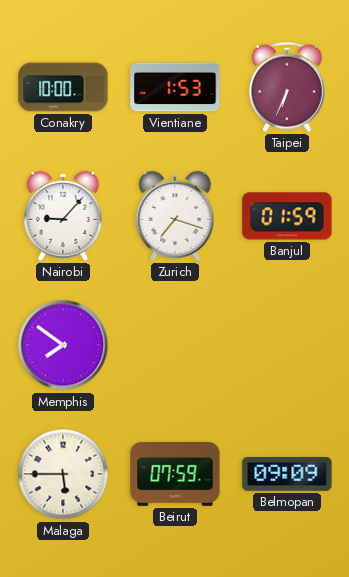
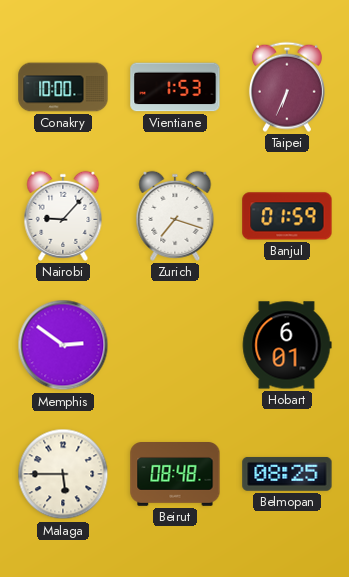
Memphis: 7:51 -> 2:51
Hobart: none -> 6:01
Beirut: 07:59 -> 08:48
Belmopan: 09:09 -> 08:25
